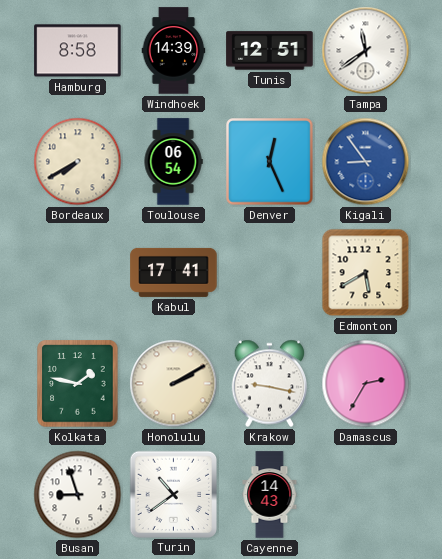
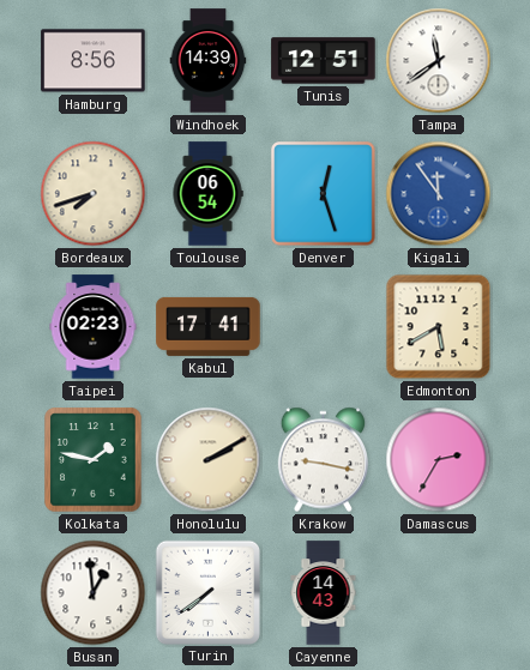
Hamburg: 8:58 -> 8:56
Bordeaux: 7:40 -> 7:42
Denver: 12:26 -> 12:27
Kigali: 8:54 -> 11:54
Taipei: none -> 02:23
Busan: 8:57 -> 12:59
Turin: 10:39 -> 7:39
